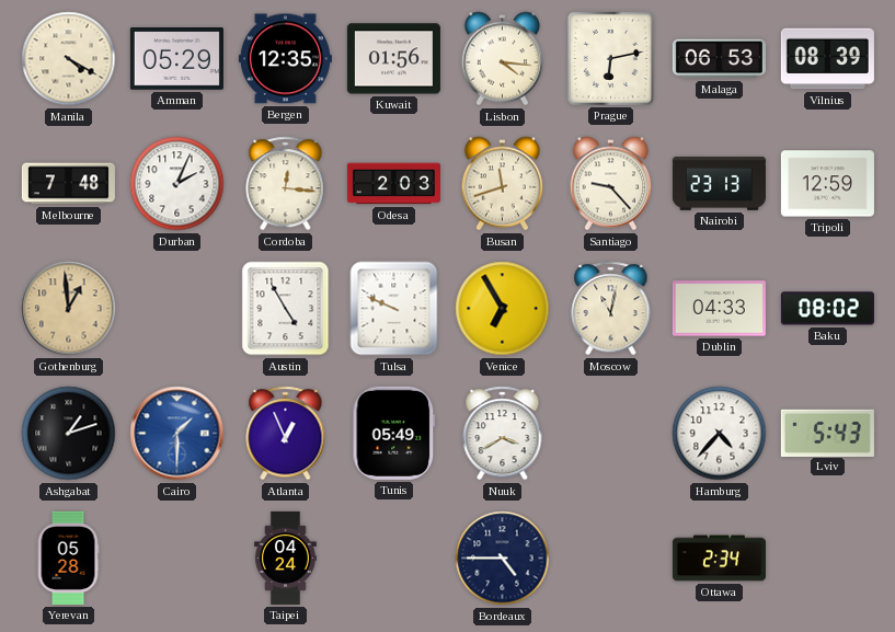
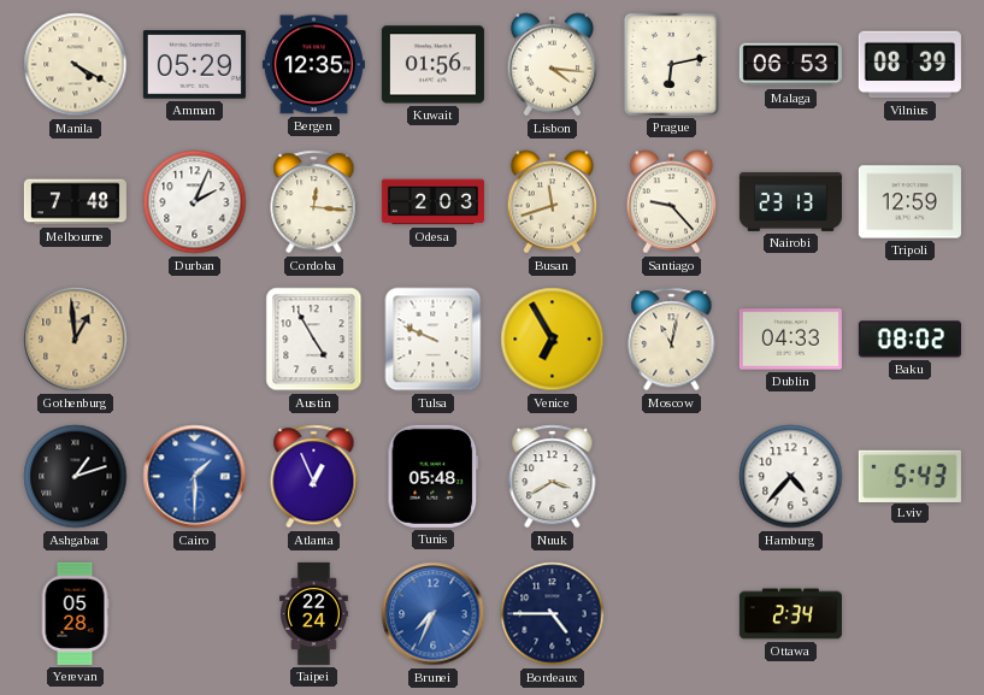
Tunis: 05:49 -> 05:48
Taipei: 04:24 -> 22:24
Brunei: none -> 7:34
